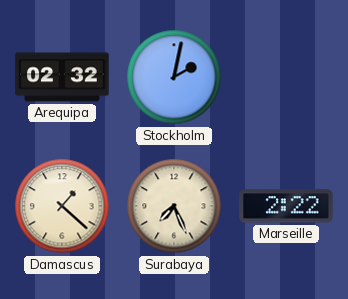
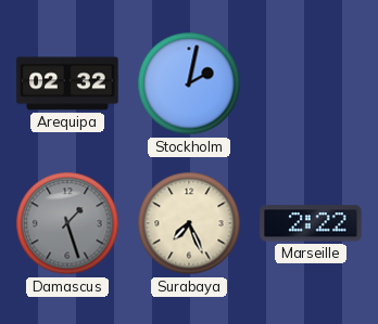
Damascus: 1:22 -> 1:27
Damascus dial: cream -> grey
